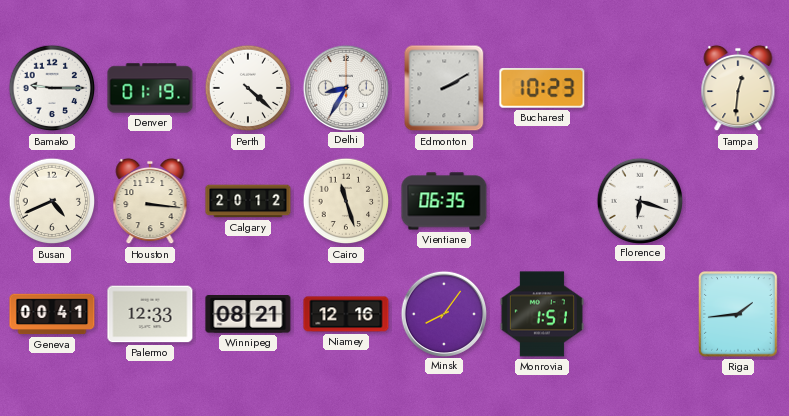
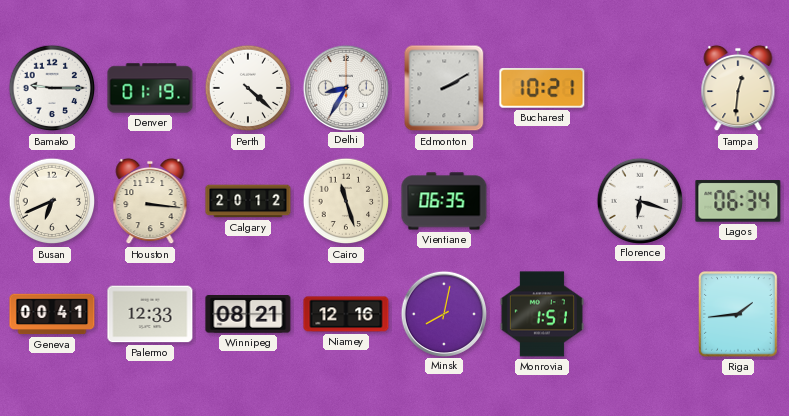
Bucharest: 10:23 -> 10:21
Busan: 4:41 -> 6:41
Lagos: none -> 06:34
Minsk: 8:06 -> 8:02
